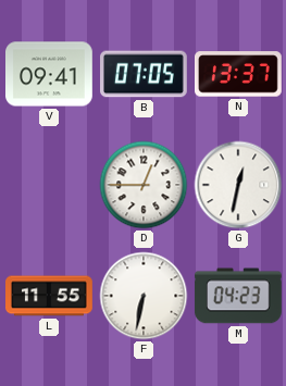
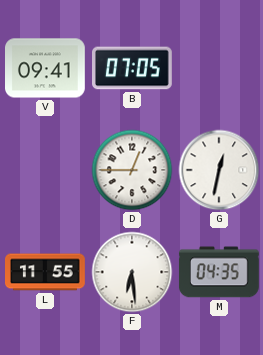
N: 13:37 -> none
F: 6:32 -> 6:29
M: 04:23 -> 04:35
